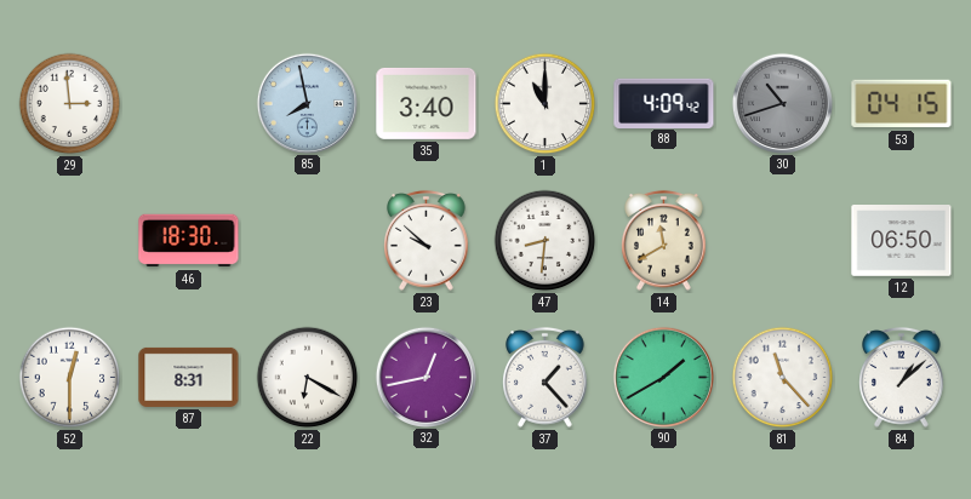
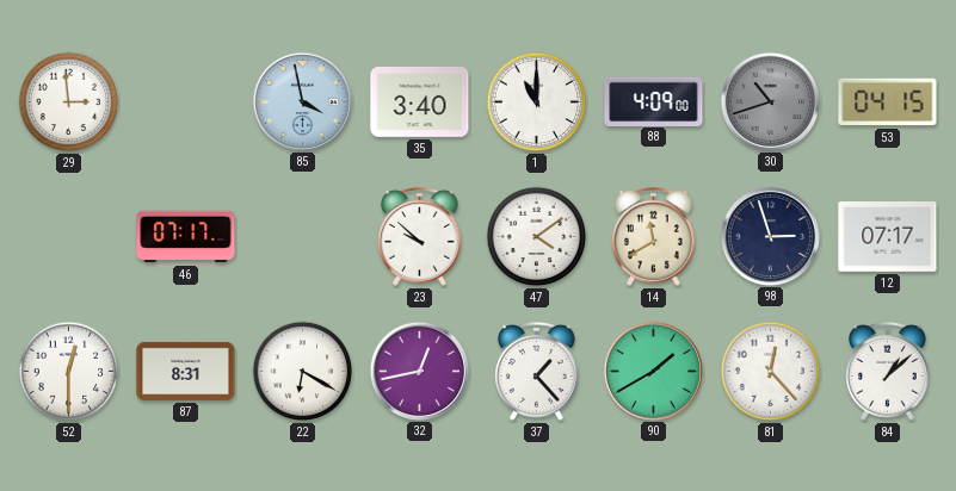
85: 7:58 -> 3:58
88: 4:09:42 -> 4:09:00
46: 18:30 -> 07:17
47: 8:31 -> 4:09
98: none -> 2:57
12: 06:50 -> 07:17
81: 11:23 -> 12:23
